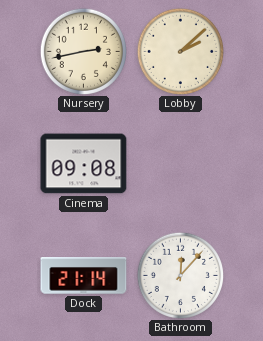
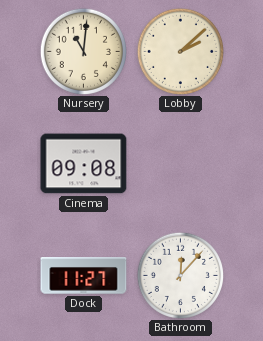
Nursery: 2:43 -> 11:01
Dock: 21:14 -> 11:27
